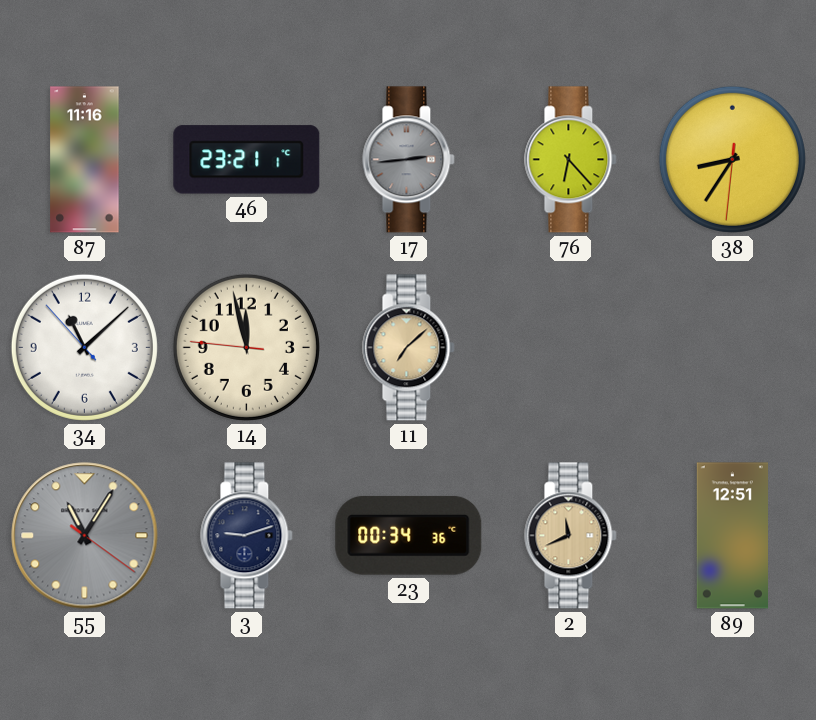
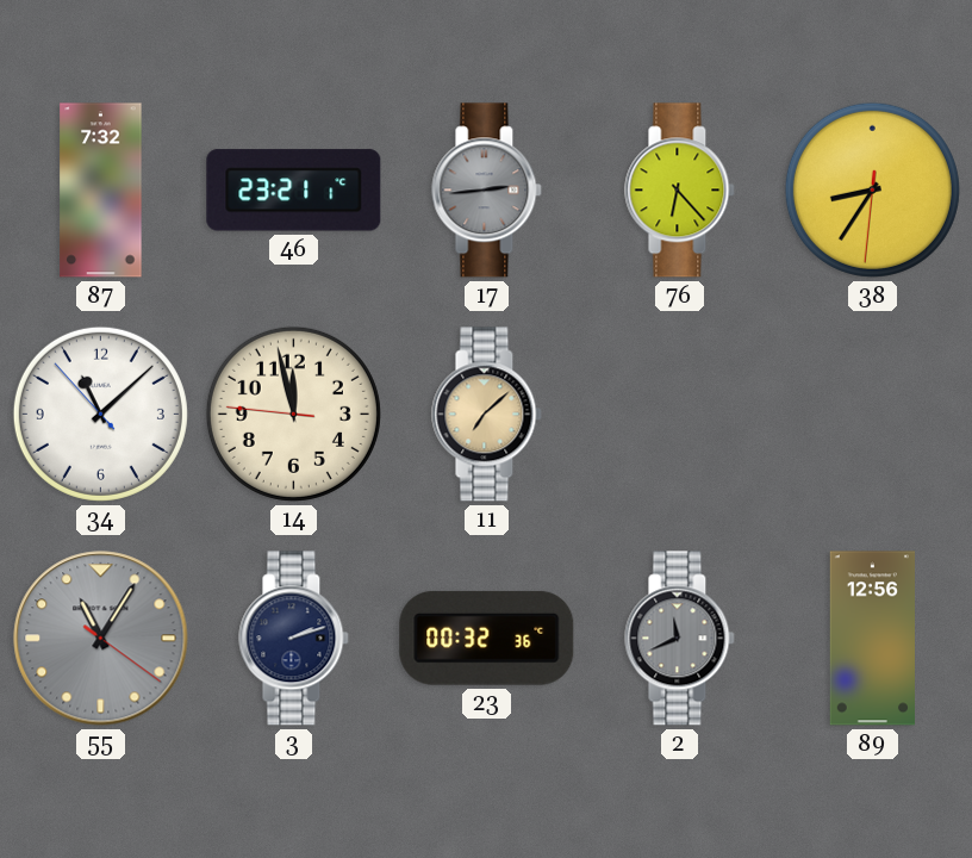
87: 11:16 -> 7:32
3: 9:12 -> 2:12
23: 00:34 -> 00:32
2 dial: champagne -> grey
89: 12:51 -> 12:56
